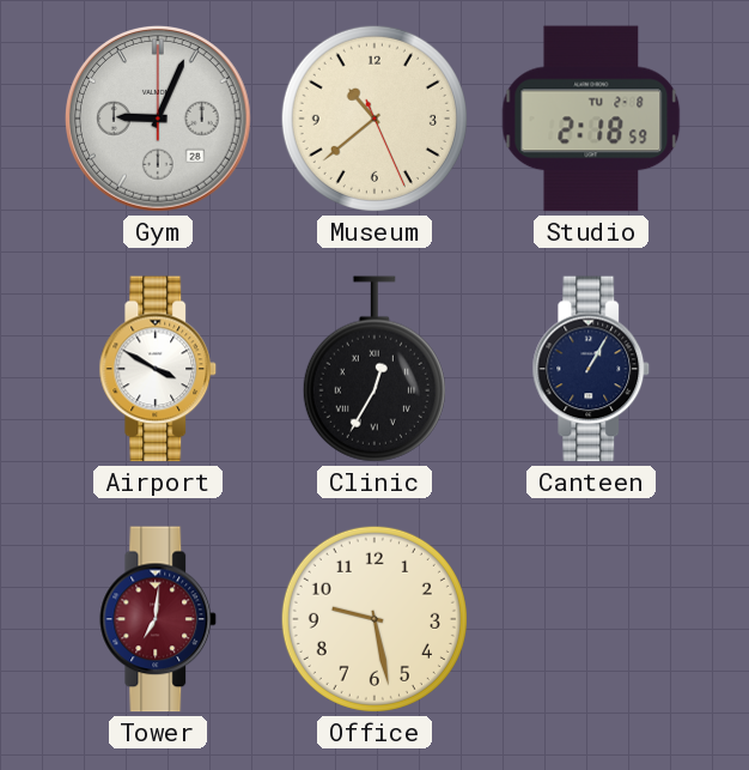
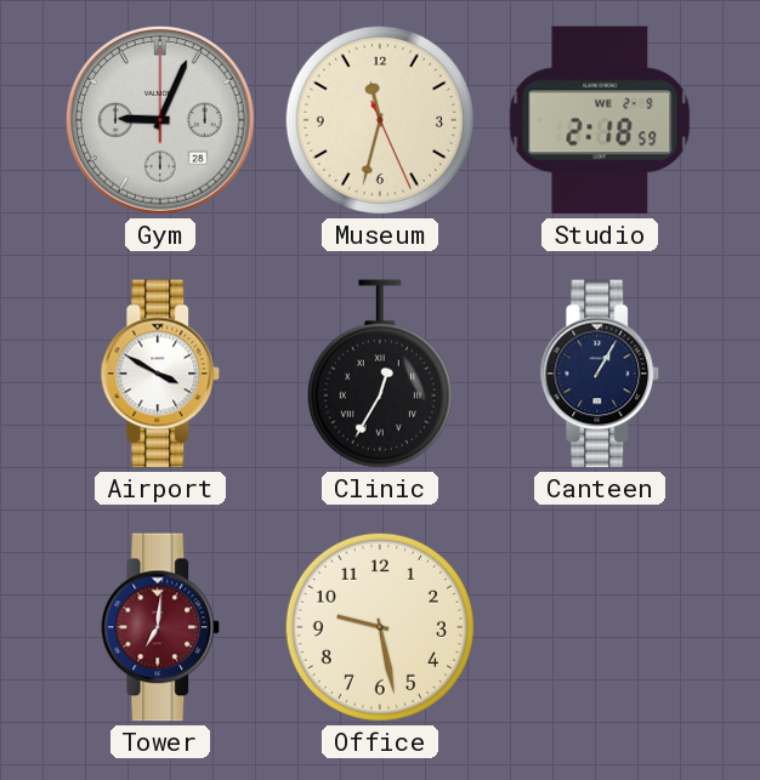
Museum: 10:38 -> 11:32
Studio date: TU 2-8 -> WE 2-9
